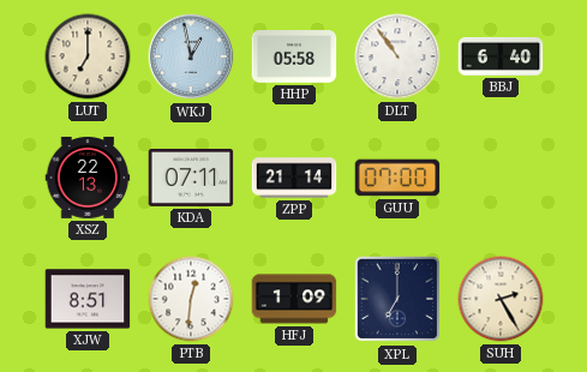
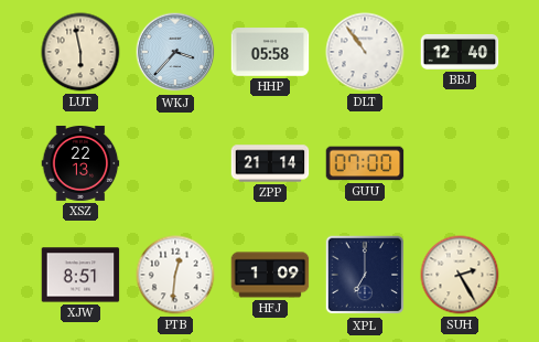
LUT: 7:00 -> 5:58
WKJ: 12:58 -> 3:37
BBJ: 6:40 -> 12:40
KDA: 07:11 -> none
